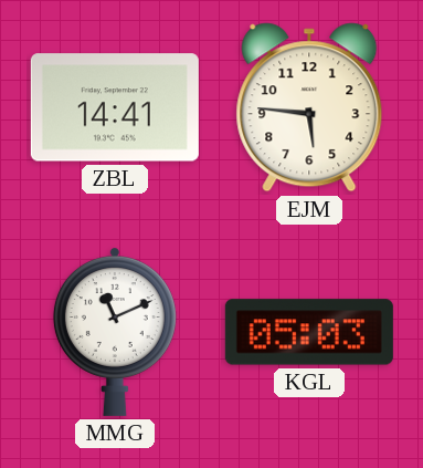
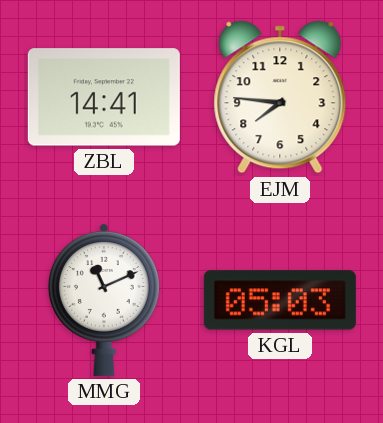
EJM: 5:46 -> 7:46
